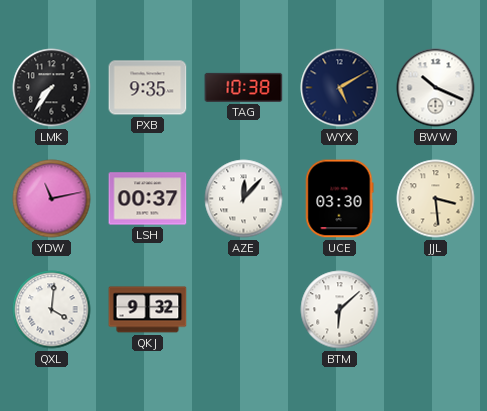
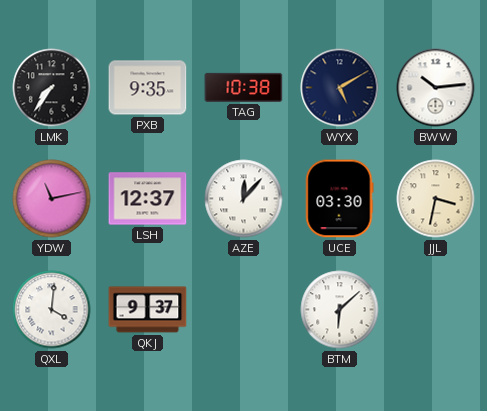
BWW: 10:19 -> 10:14
LSH: 00:37 -> 12:37
JJL: 3:29 -> 3:32
QKJ: 9:32 -> 9:37
